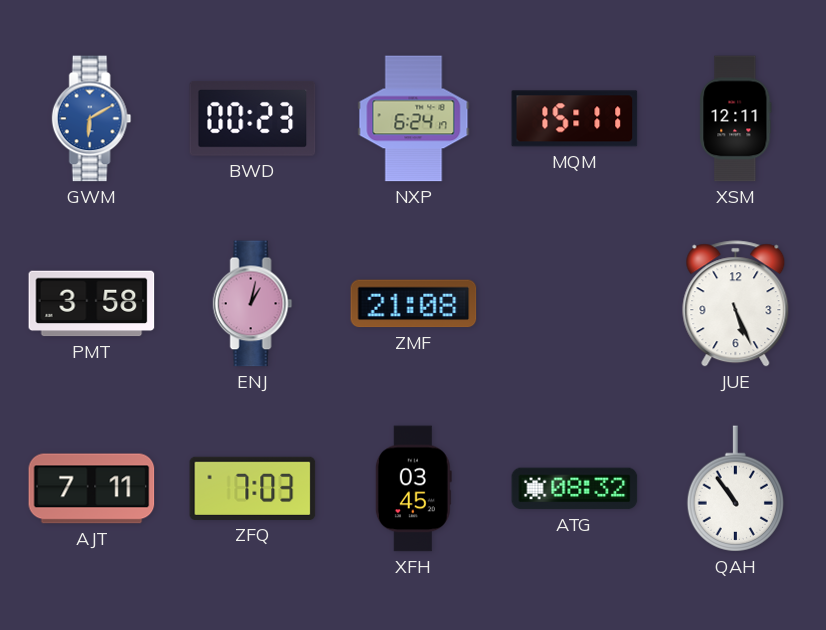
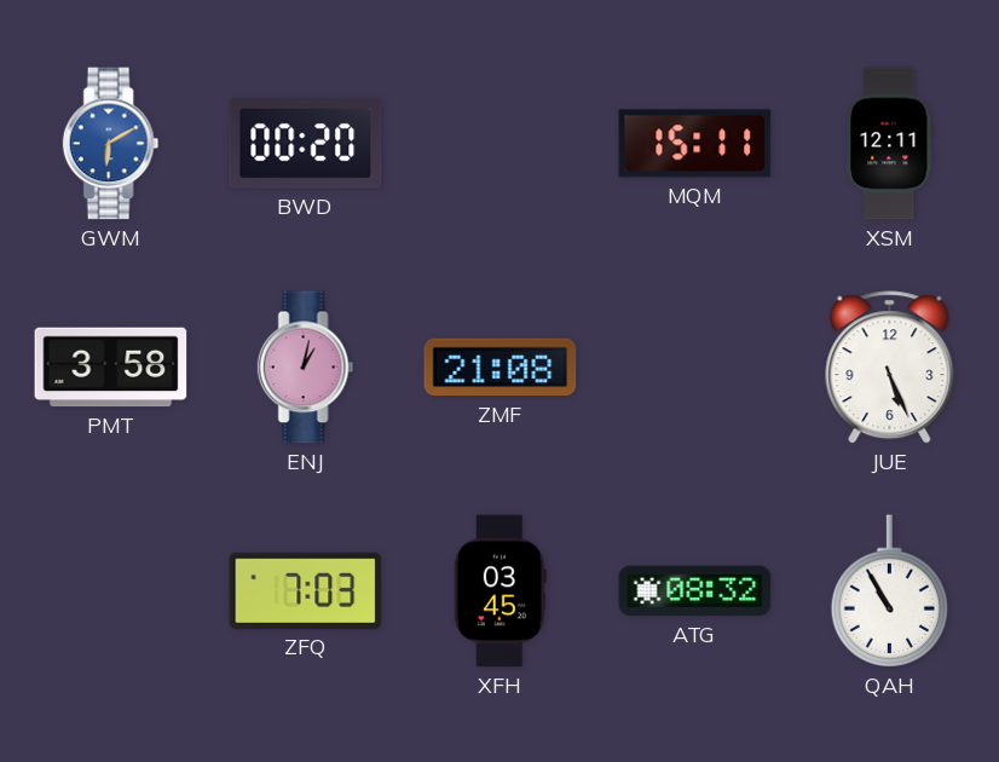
BWD: 00:23 -> 00:20
NXP: 6:24 -> none
AJT: 7:11 -> none
QAH: 10:54 -> 10:55
